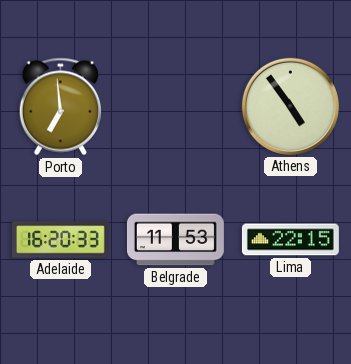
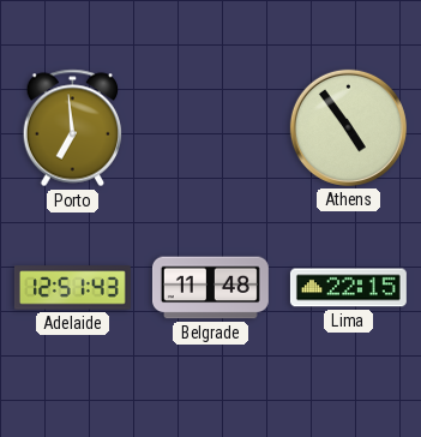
Adelaide: 16:20 -> 12:51
Belgrade: 11:53 -> 11:48
